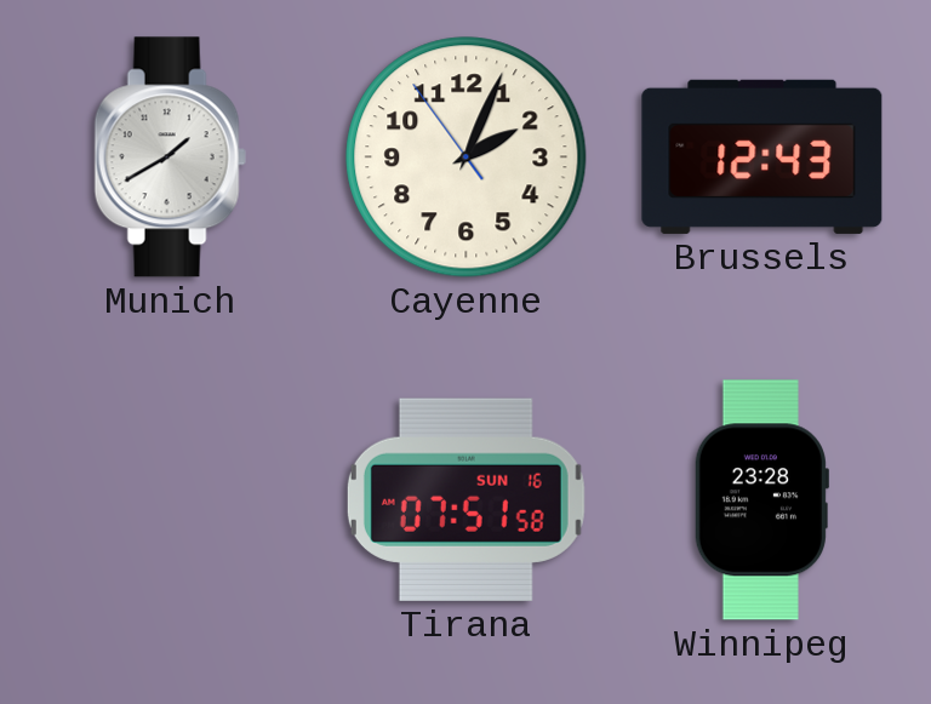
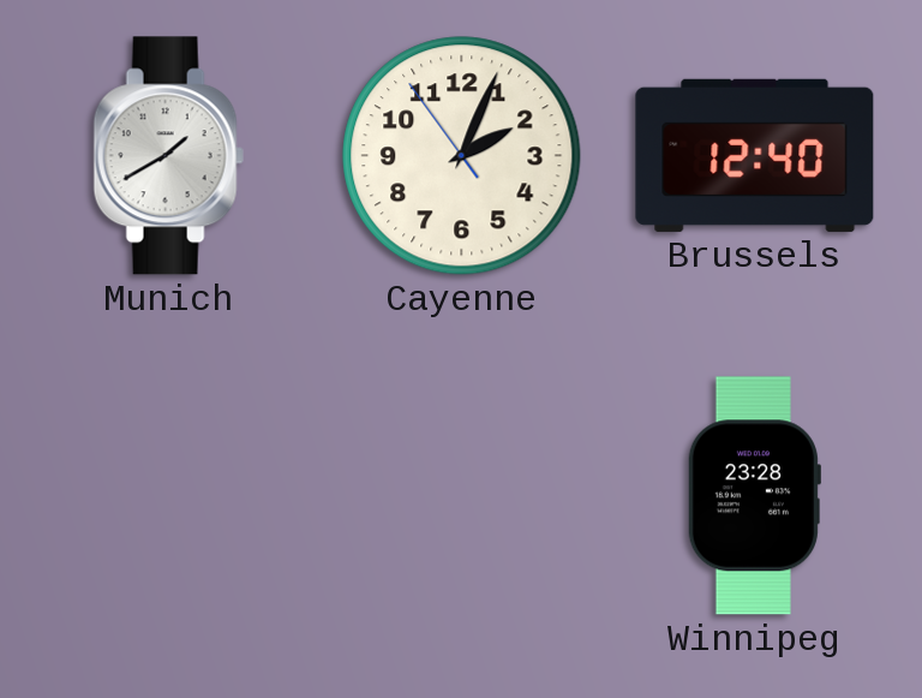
Brussels: 12:43 -> 12:40
Tirana: 07:51 -> none
